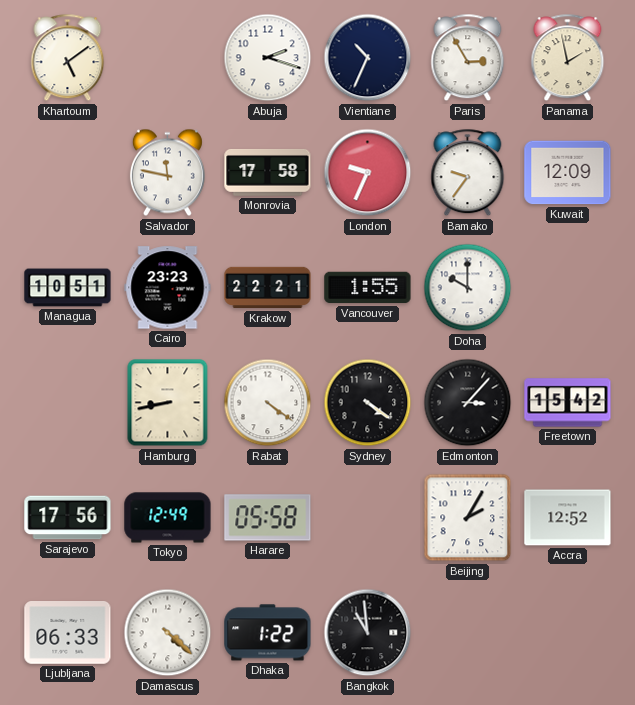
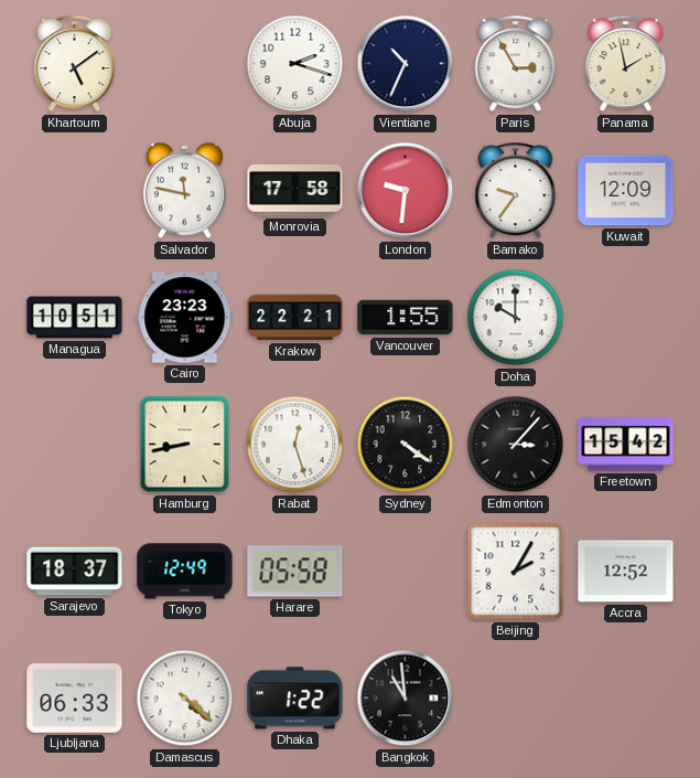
London: 9:34 -> 9:31
Rabat: 4:21 -> 12:27
Sarajevo: 17:56 -> 18:37
